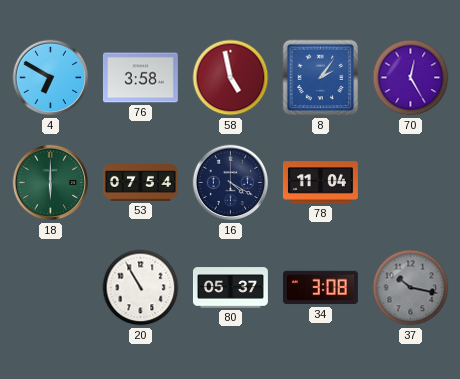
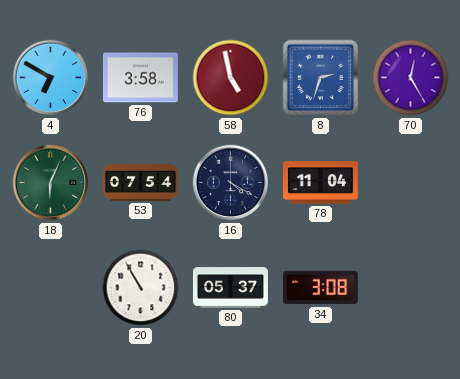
8: 2:06 -> 2:33
18: 6:00 -> 6:04
37: 10:17 -> none
